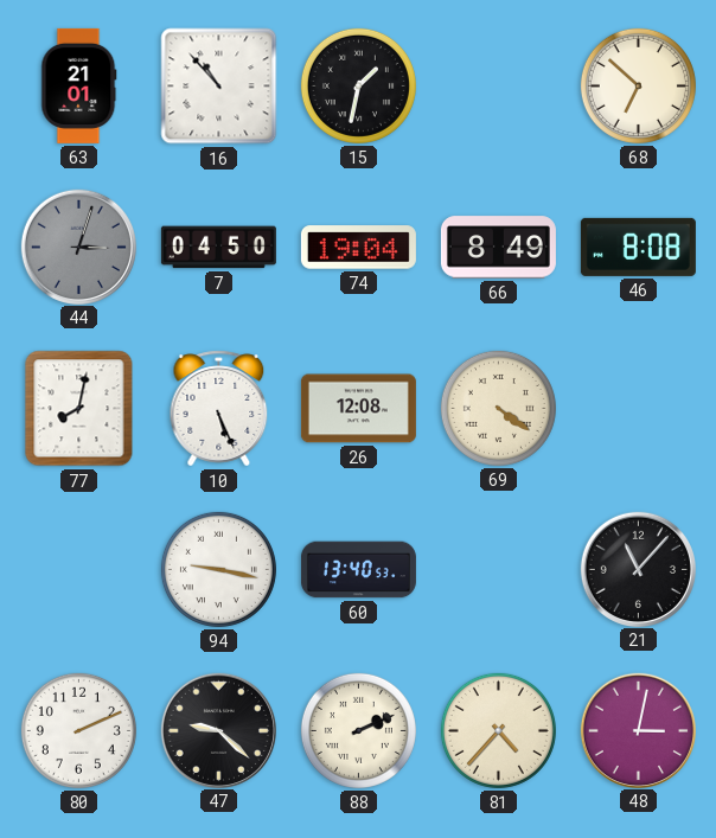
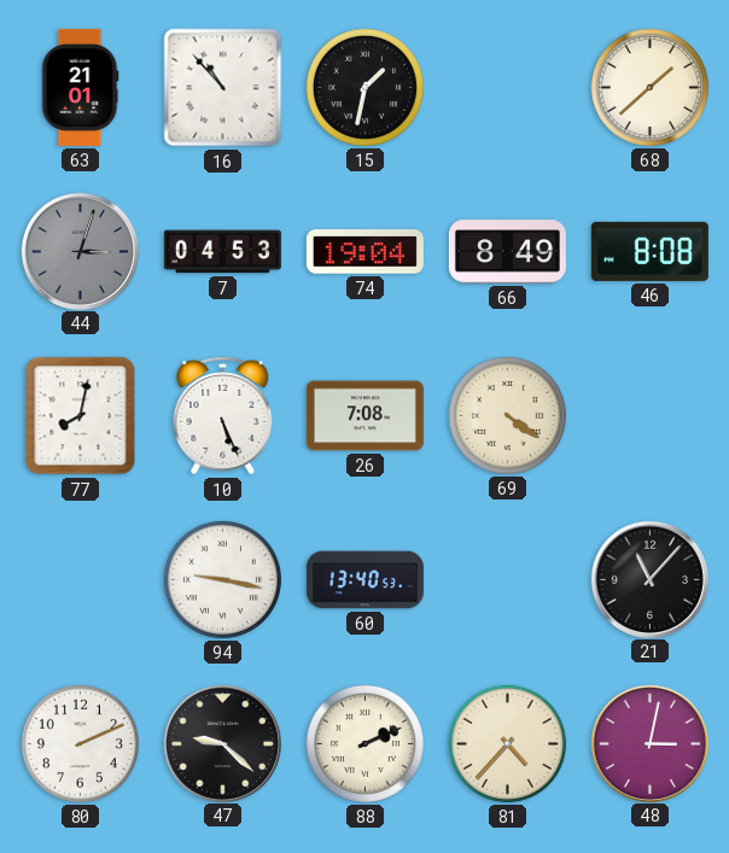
68: 6:52 -> 1:38
7: 04:50 -> 04:53
26: 12:08 -> 7:08
